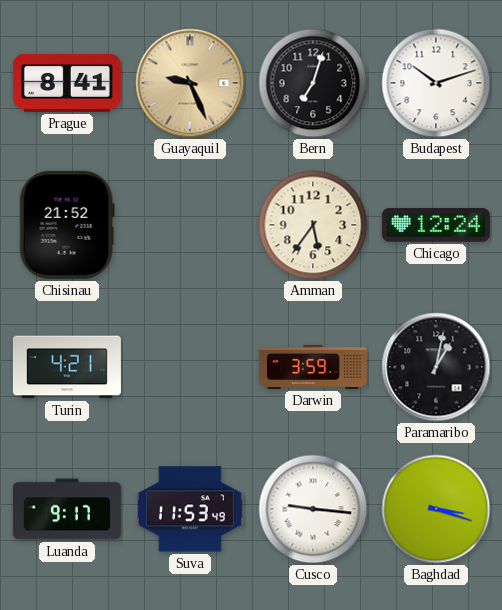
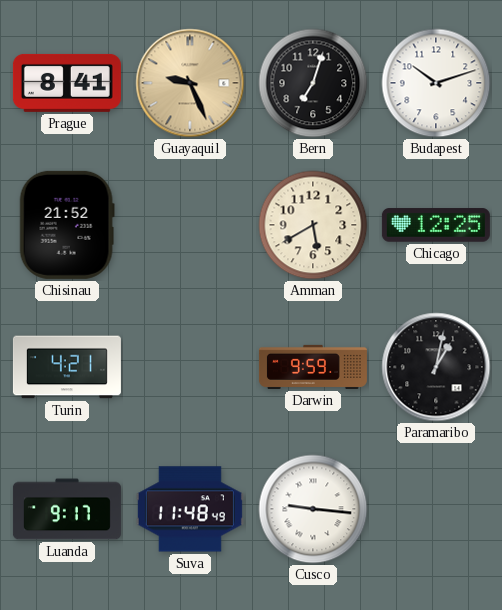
Amman: 5:36 -> 5:40
Chicago: 12:24 -> 12:25
Darwin: 3:59 -> 9:59
Suva: 11:53 -> 11:48
Baghdad: 3:18 -> none
